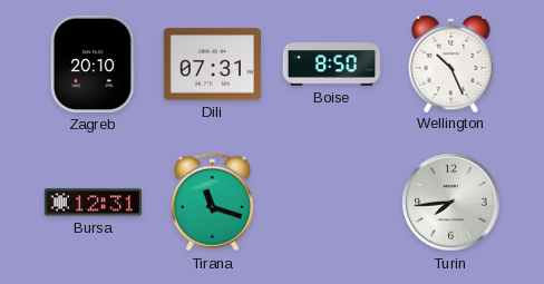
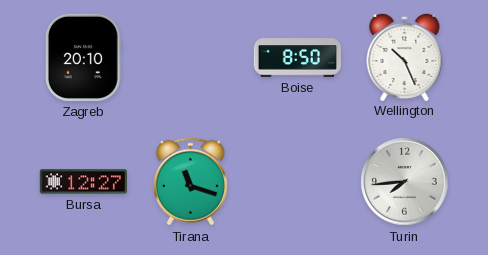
Dili: 07:31 -> none
Bursa: 12:31 -> 12:27
